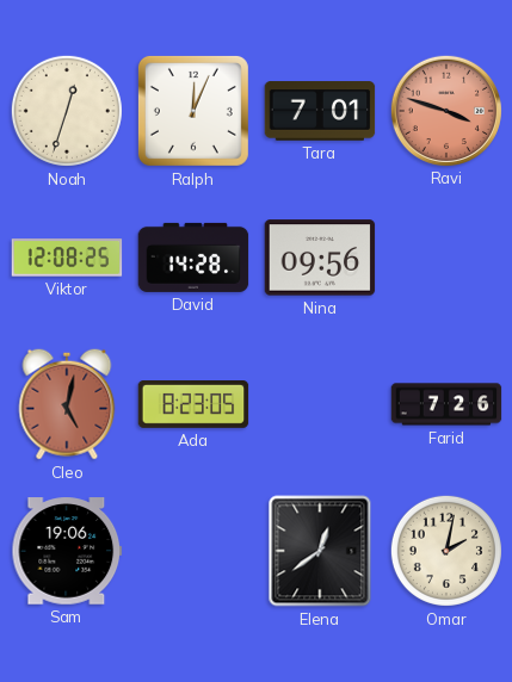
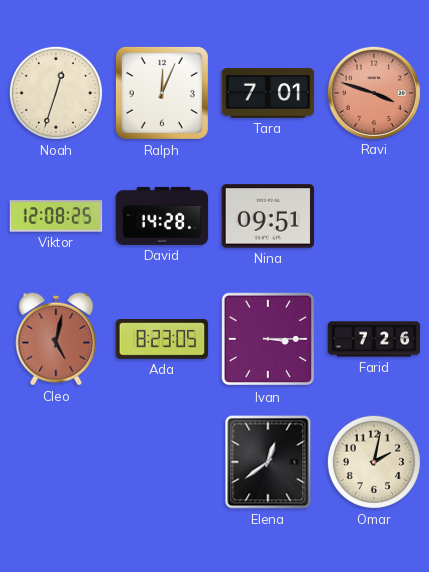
Nina: 09:56 -> 09:51
Ivan: none -> 3:15
Sam: 19:06 -> none
